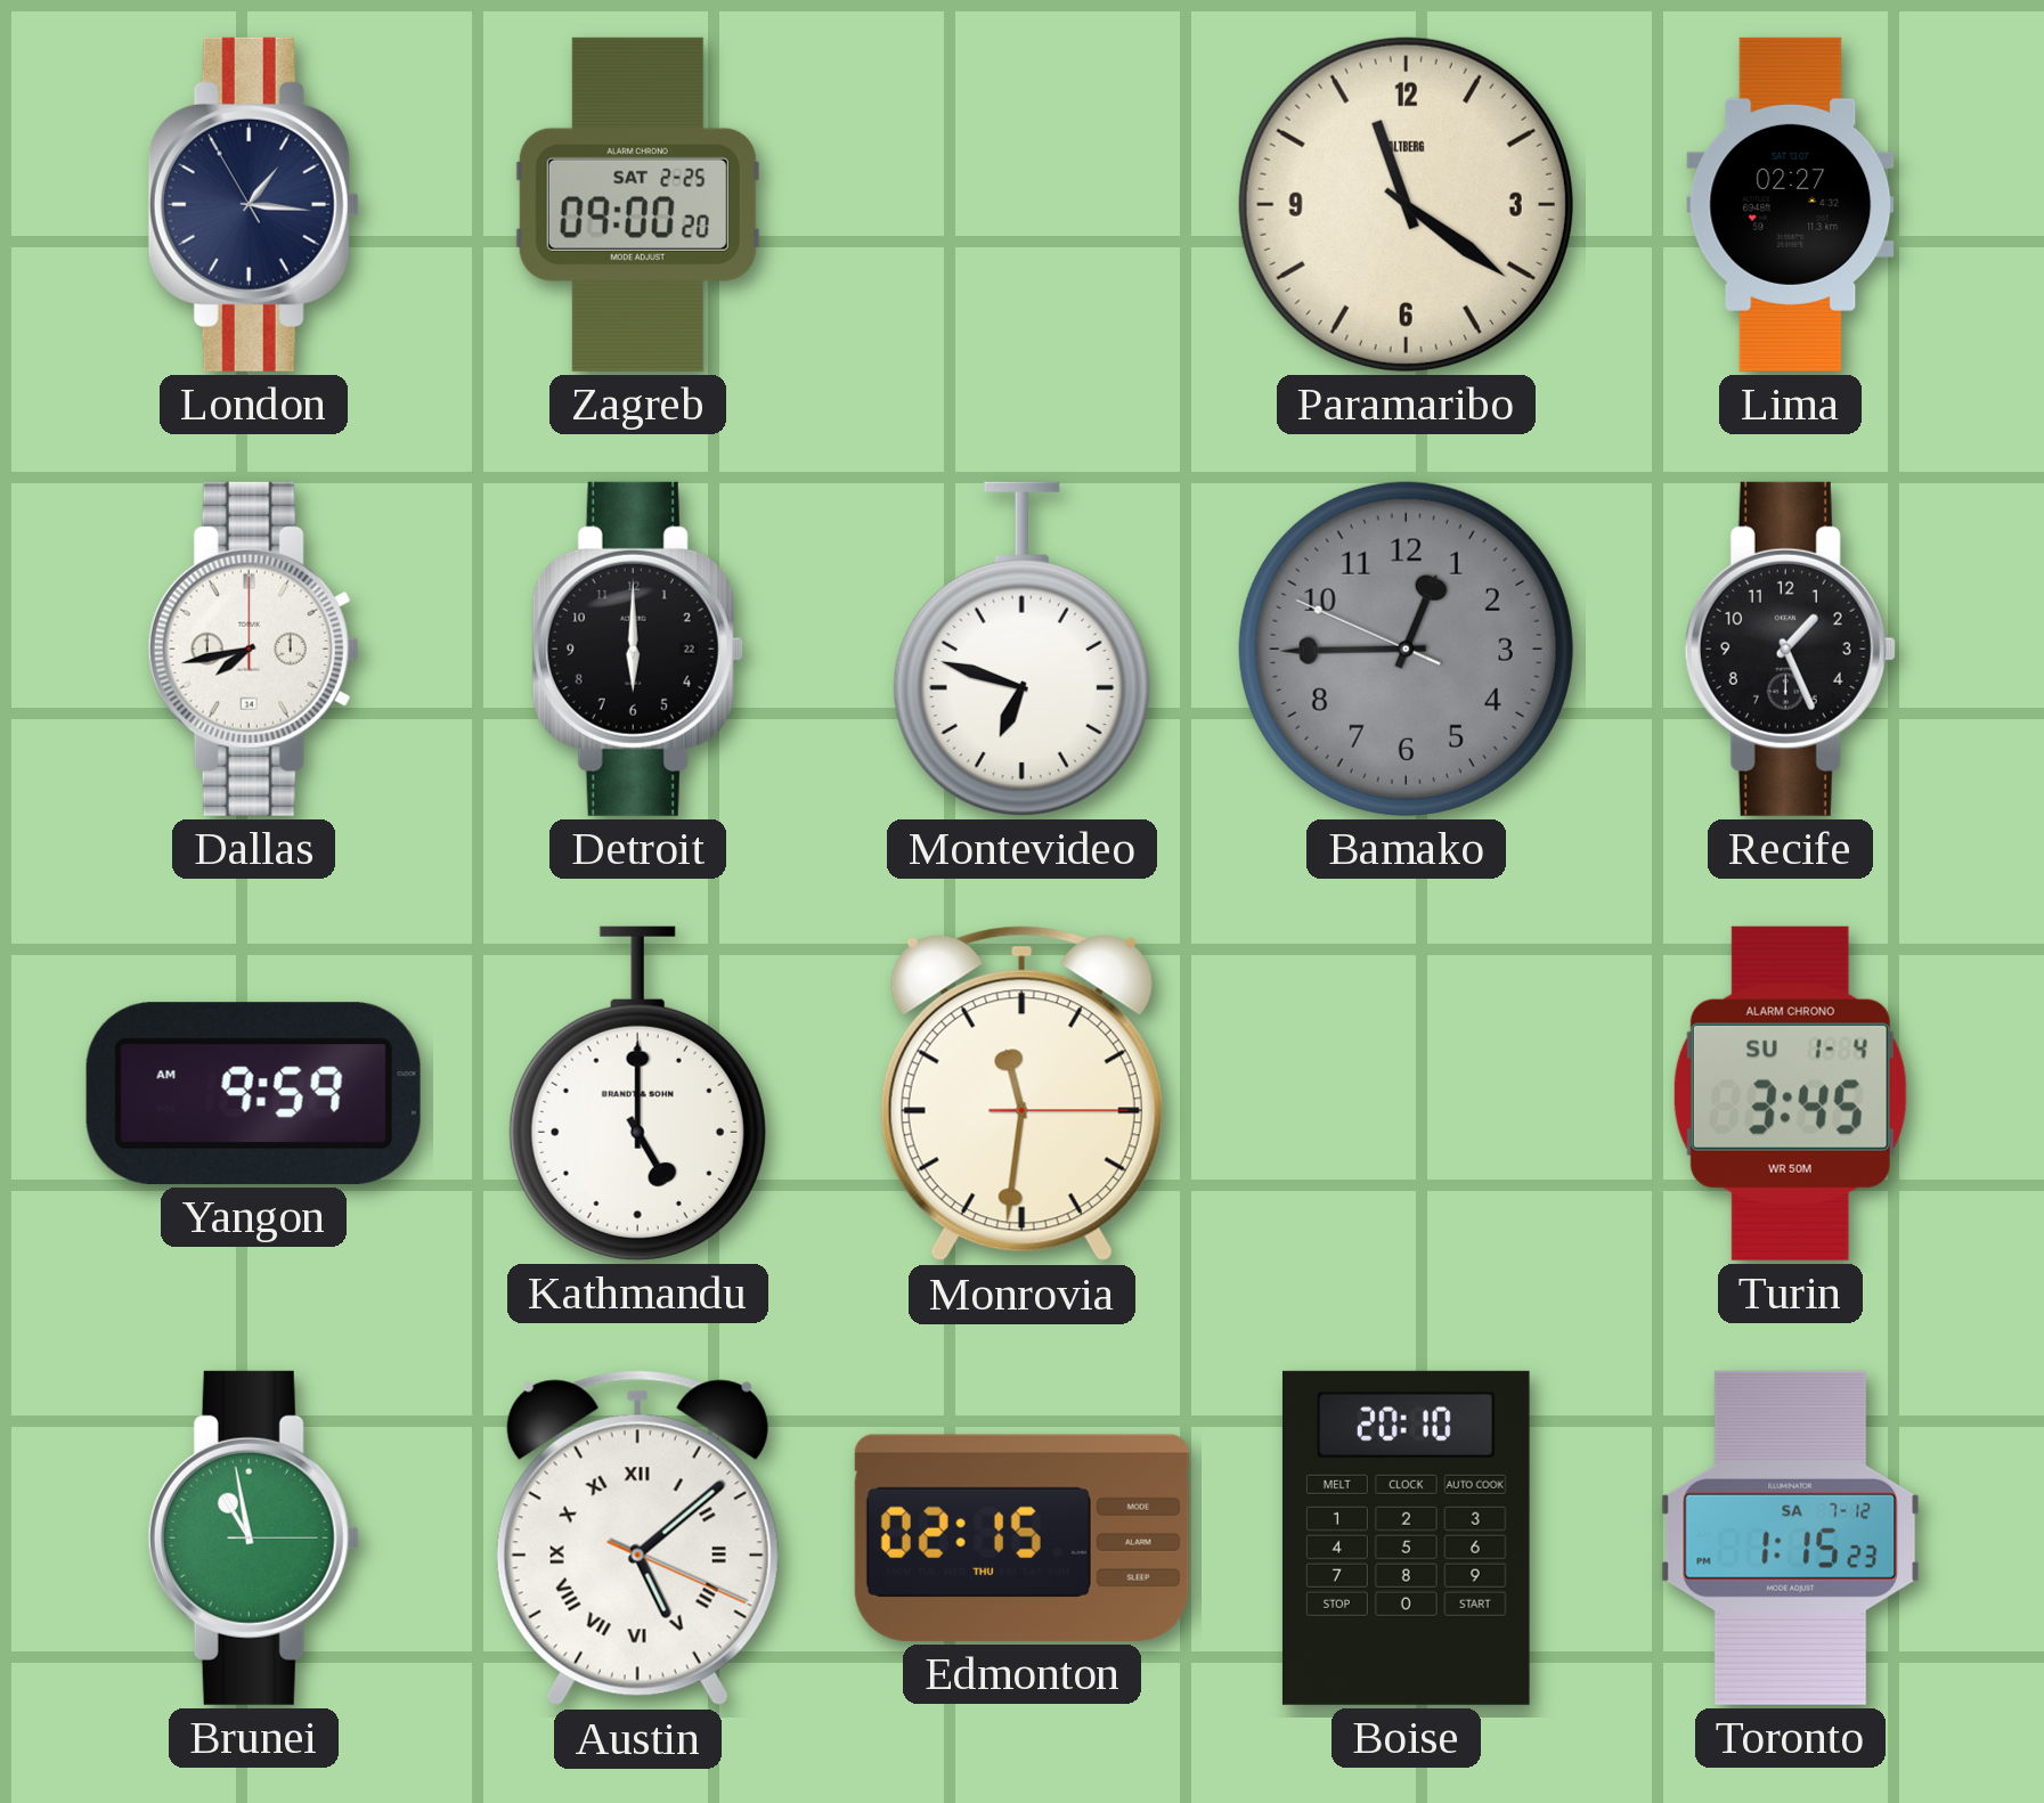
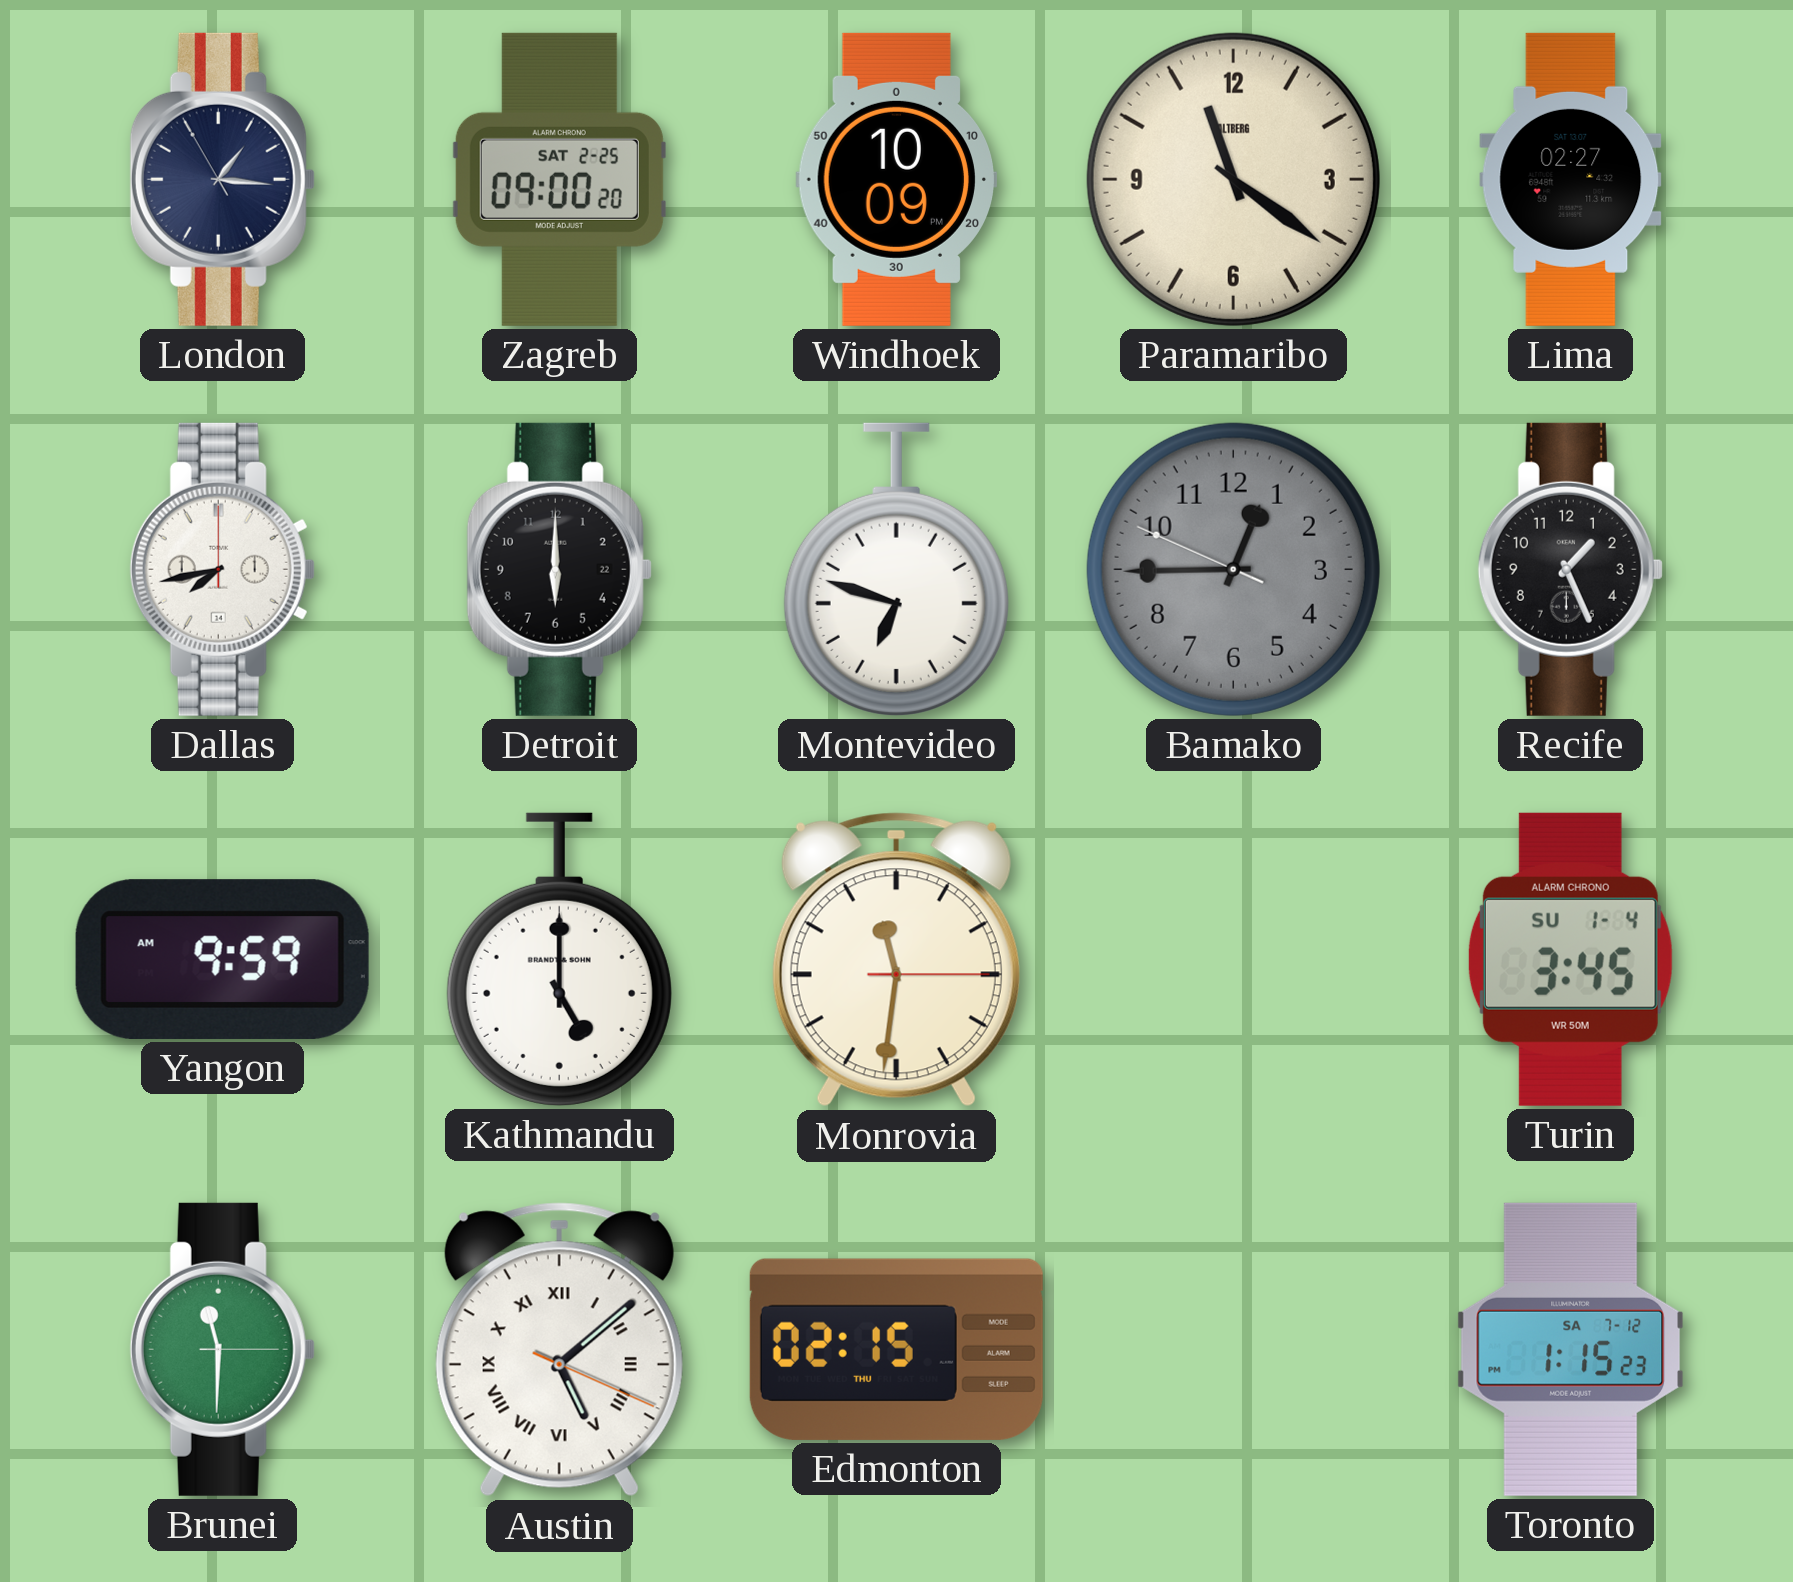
Windhoek: none -> 10:09
Brunei: 10:58 -> 11:30
Boise: 20:10 -> none
